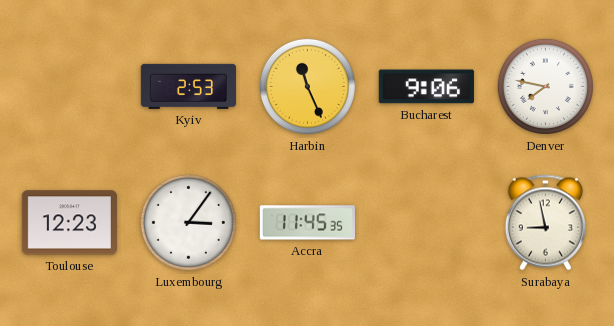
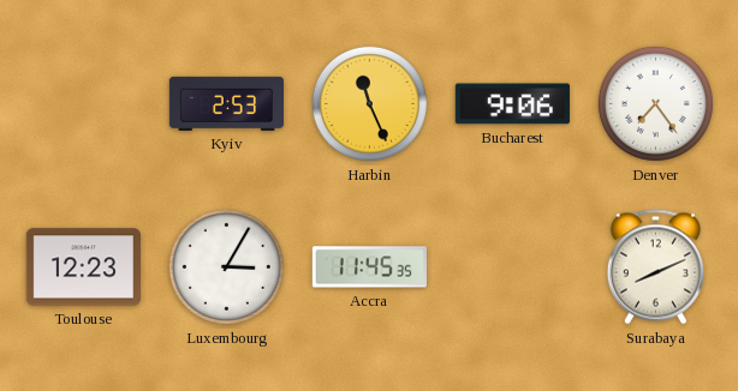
Denver: 7:47 -> 7:24
Luxembourg: 3:06 -> 3:05
Surabaya: 8:58 -> 8:11
